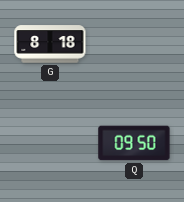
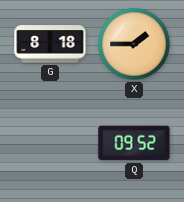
X: none -> 1:45
Q: 09:50 -> 09:52
